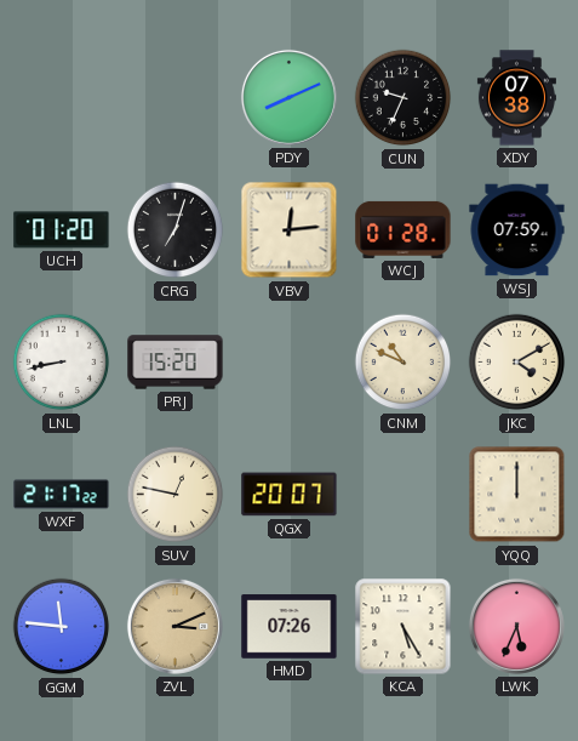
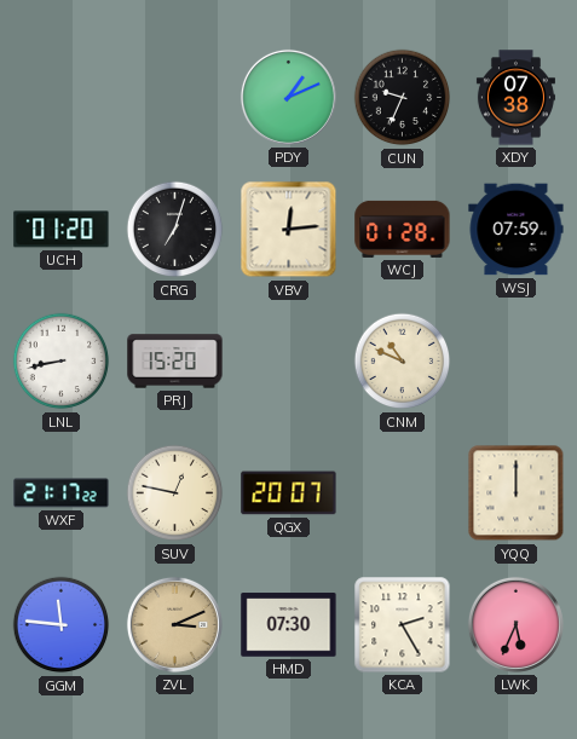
PDY: 8:11 -> 1:11
JKC: 4:10 -> none
HMD: 07:26 -> 07:30
KCA: 5:25 -> 2:25
